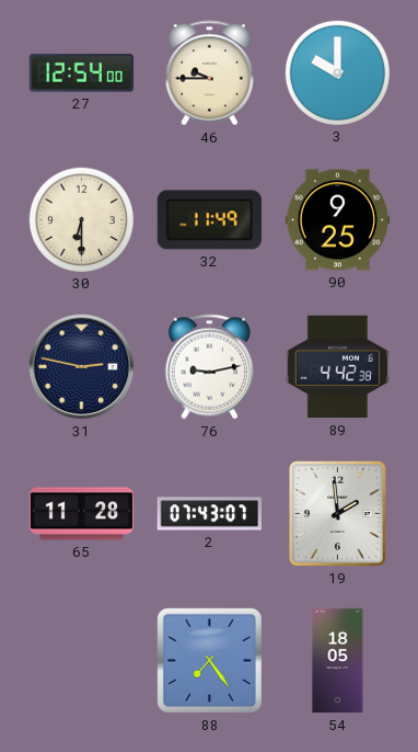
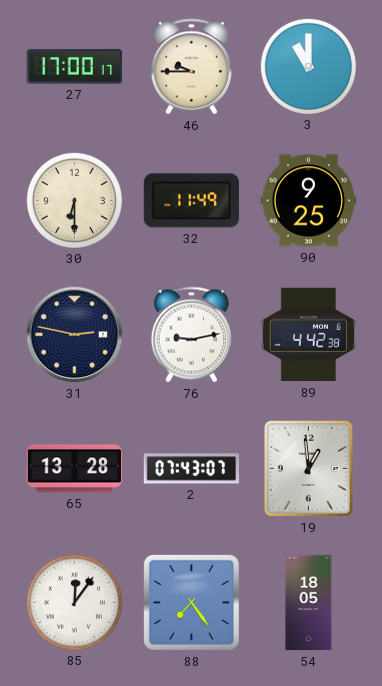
27: 12:54 -> 17:00
3: 10:00 -> 11:00
65: 11:28 -> 13:28
19: 1:59 -> 12:59
85: none -> 12:06
